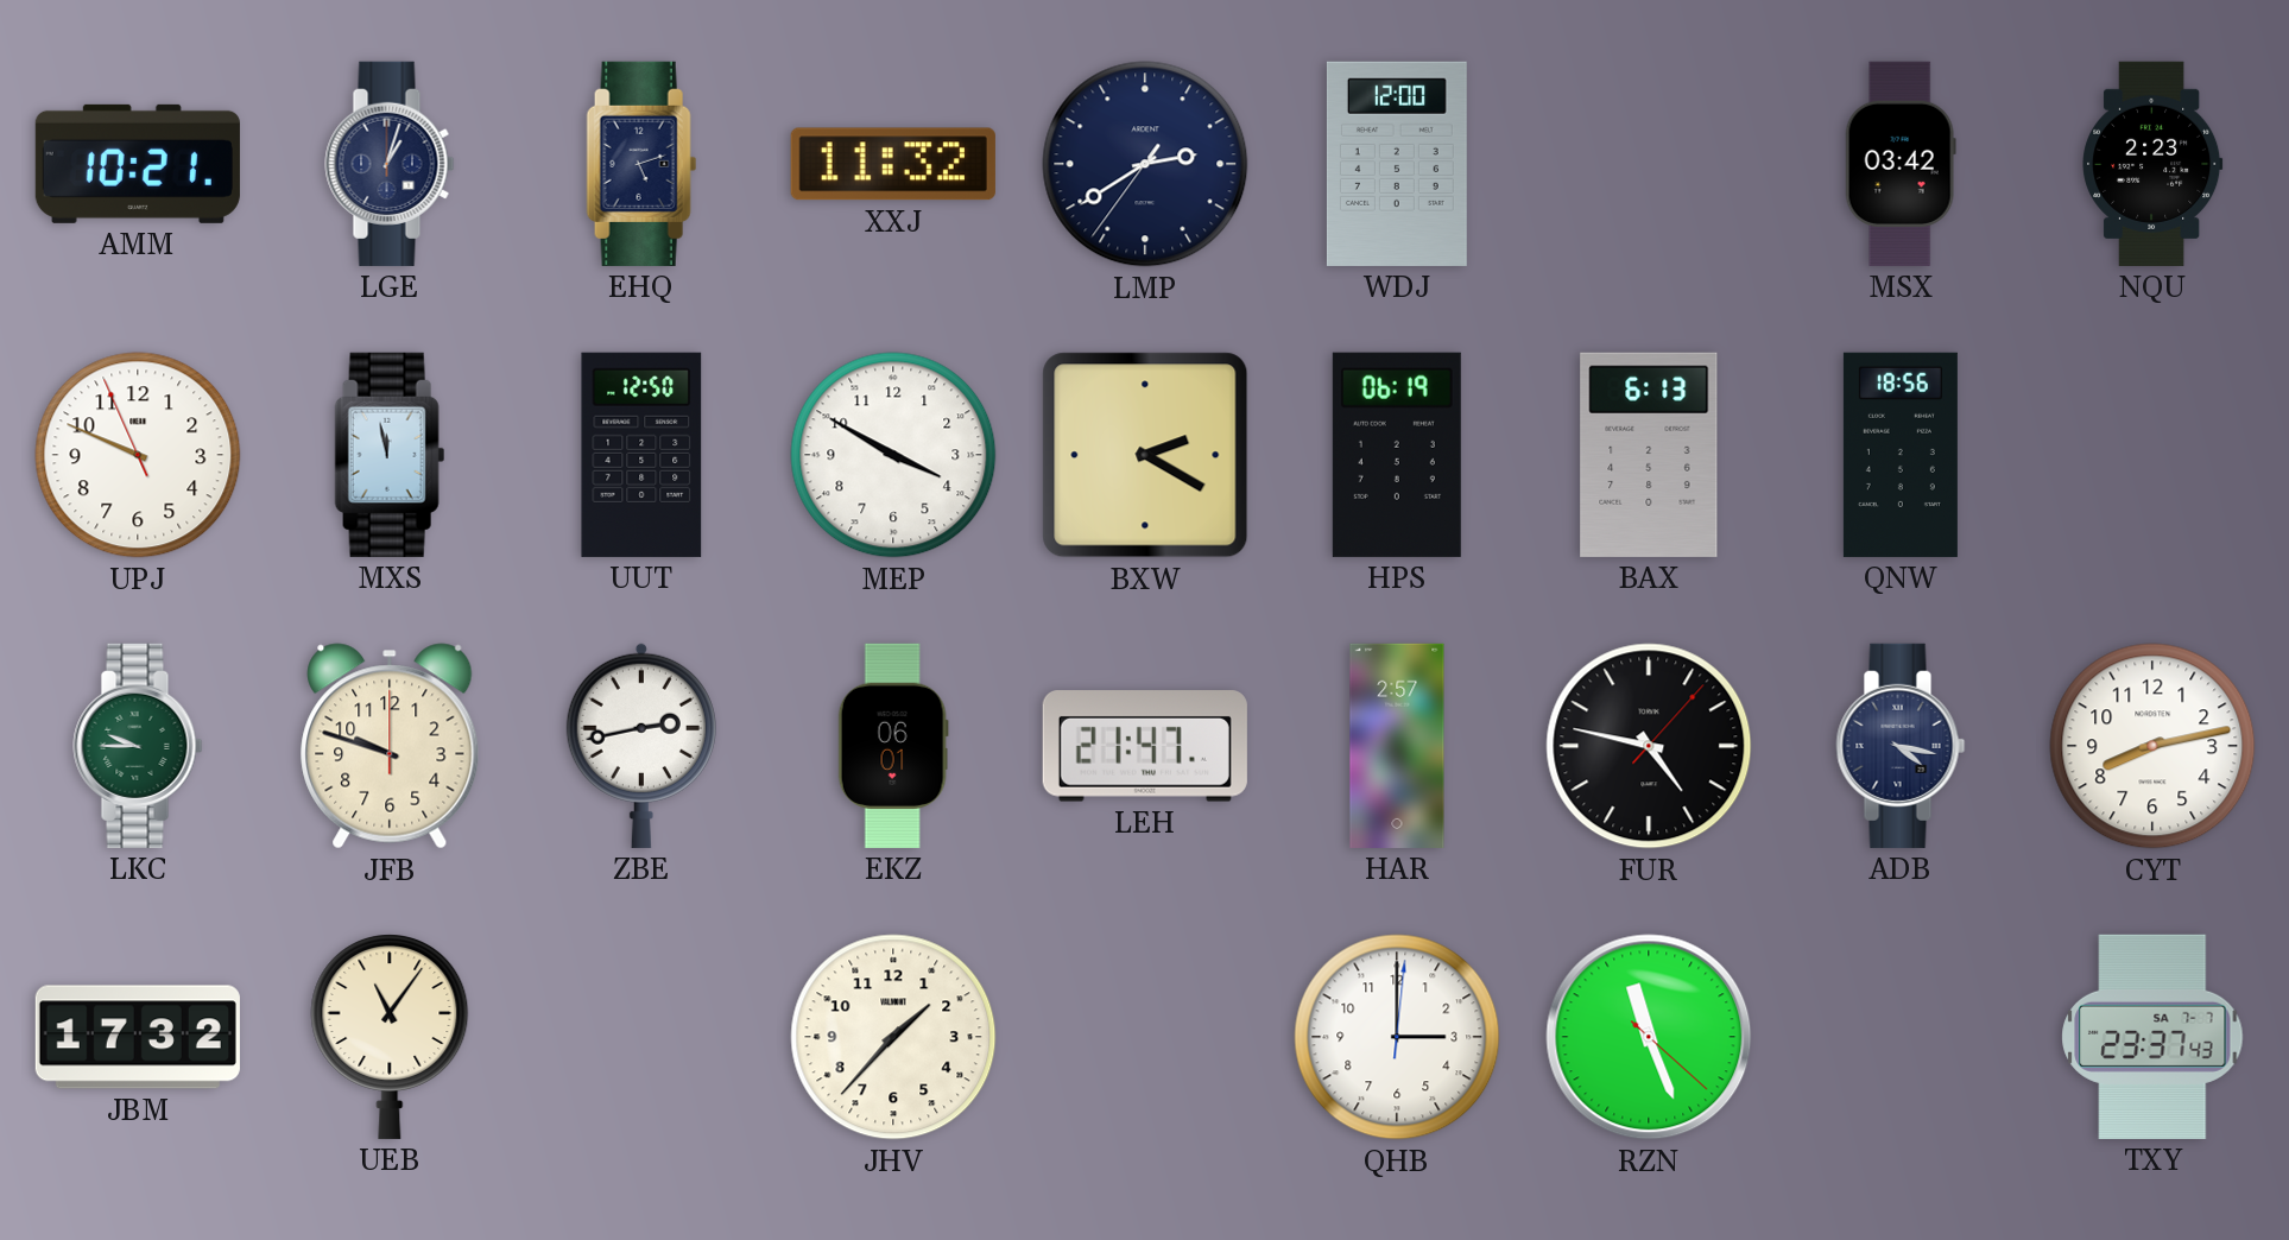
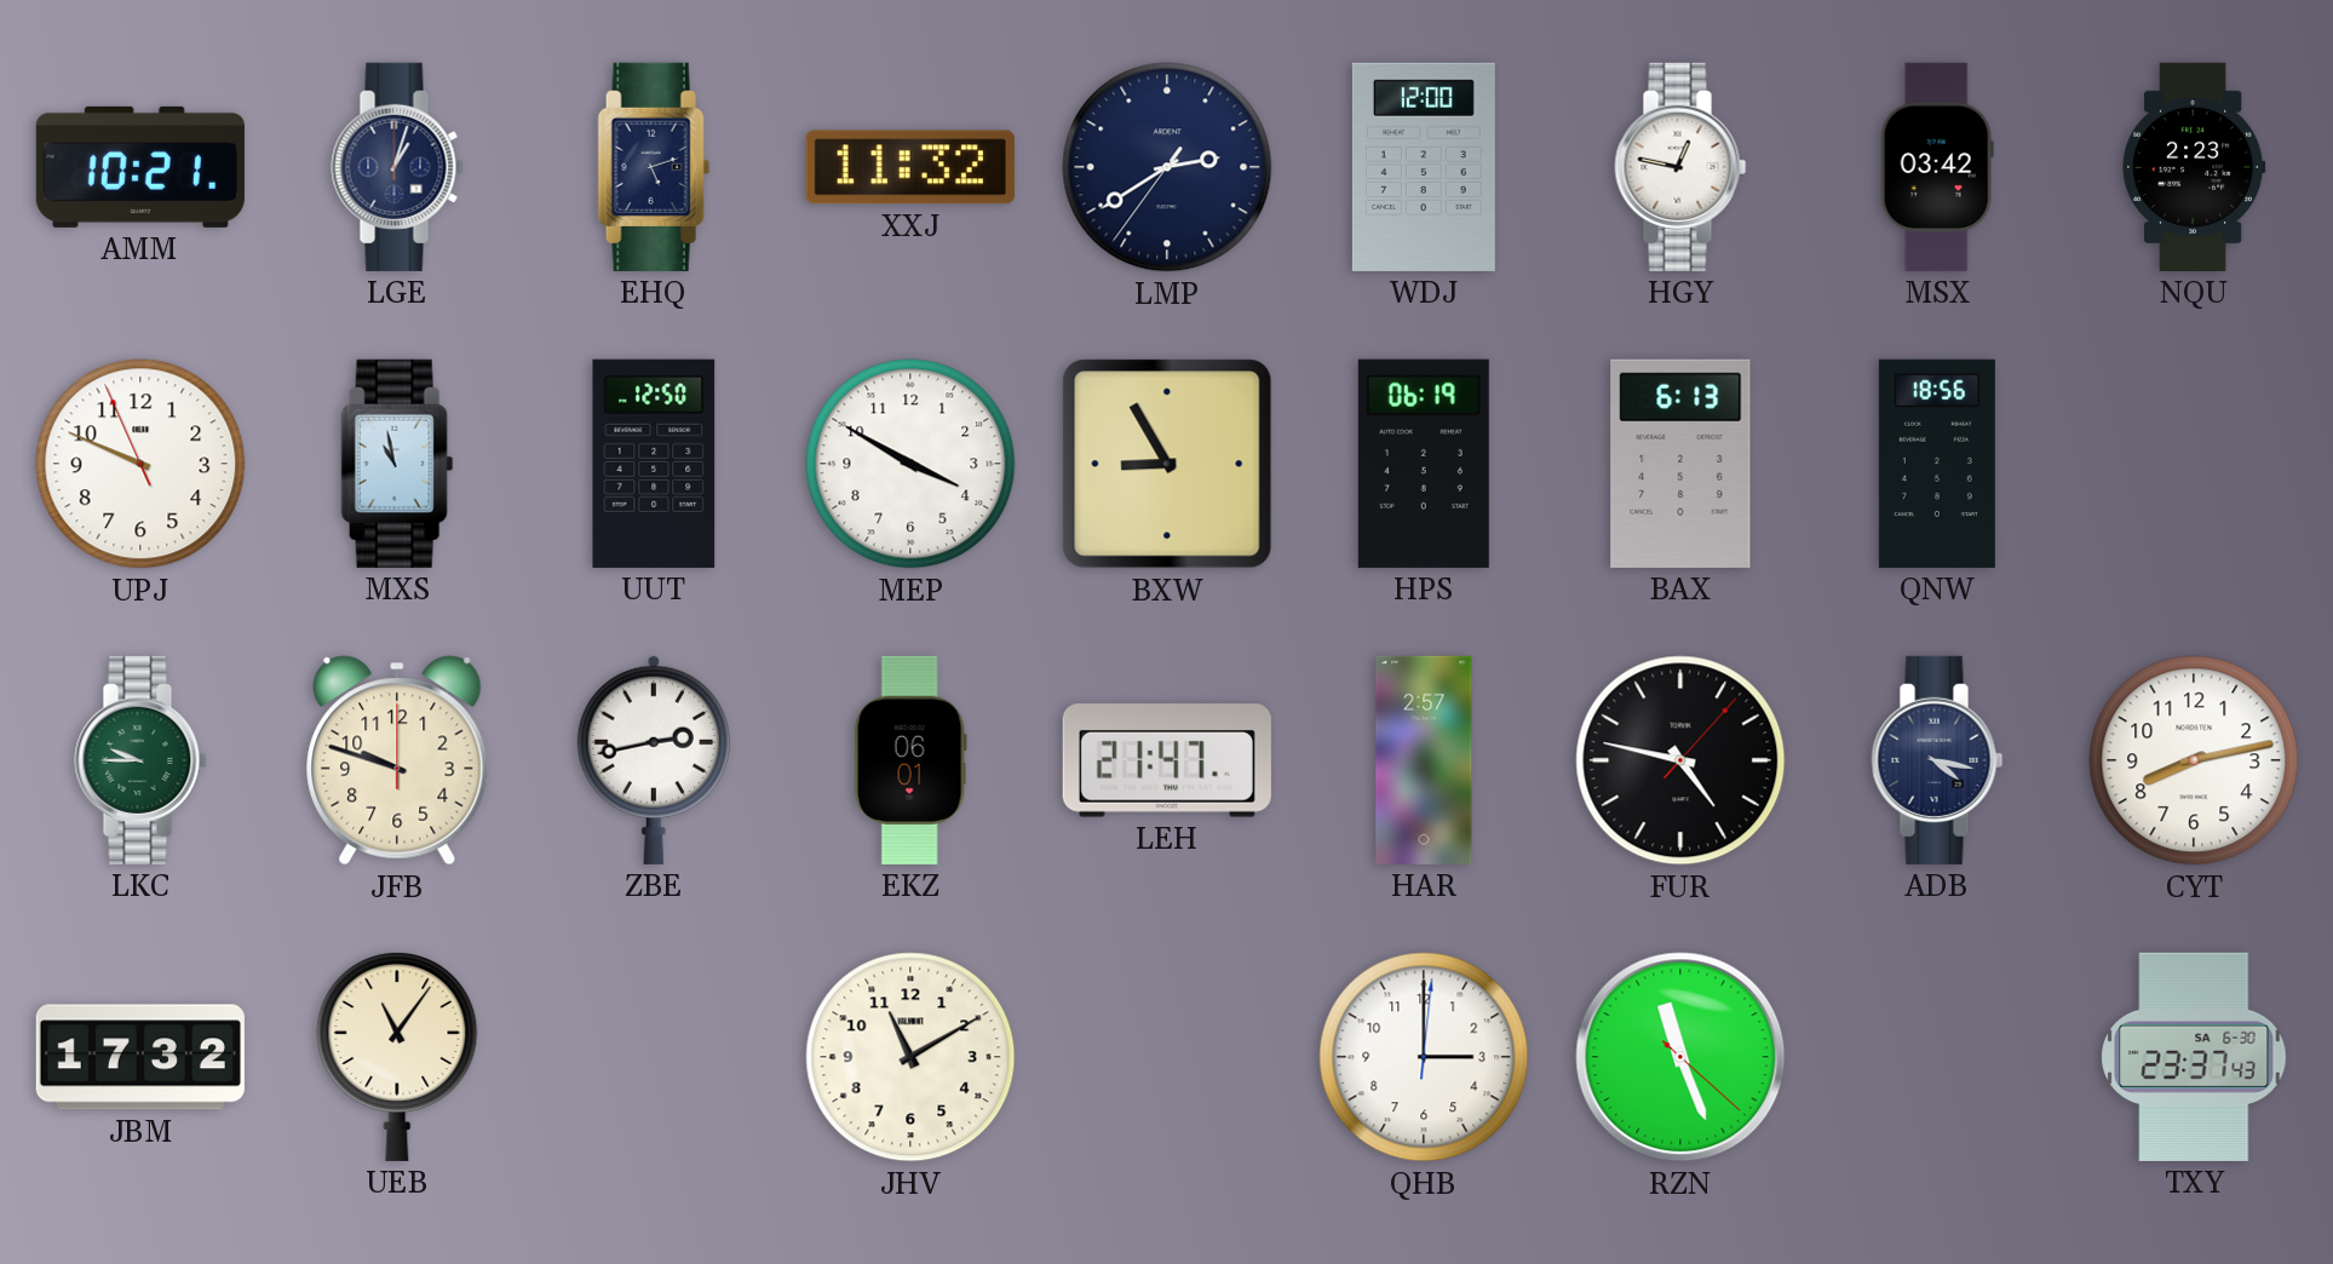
HGY: none -> 12:47
MXS: 11:58 -> 10:58
BXW: 2:20 -> 8:55
JHV: 1:37 -> 11:10
TXY date: SA 7-7 -> SA 6-30
